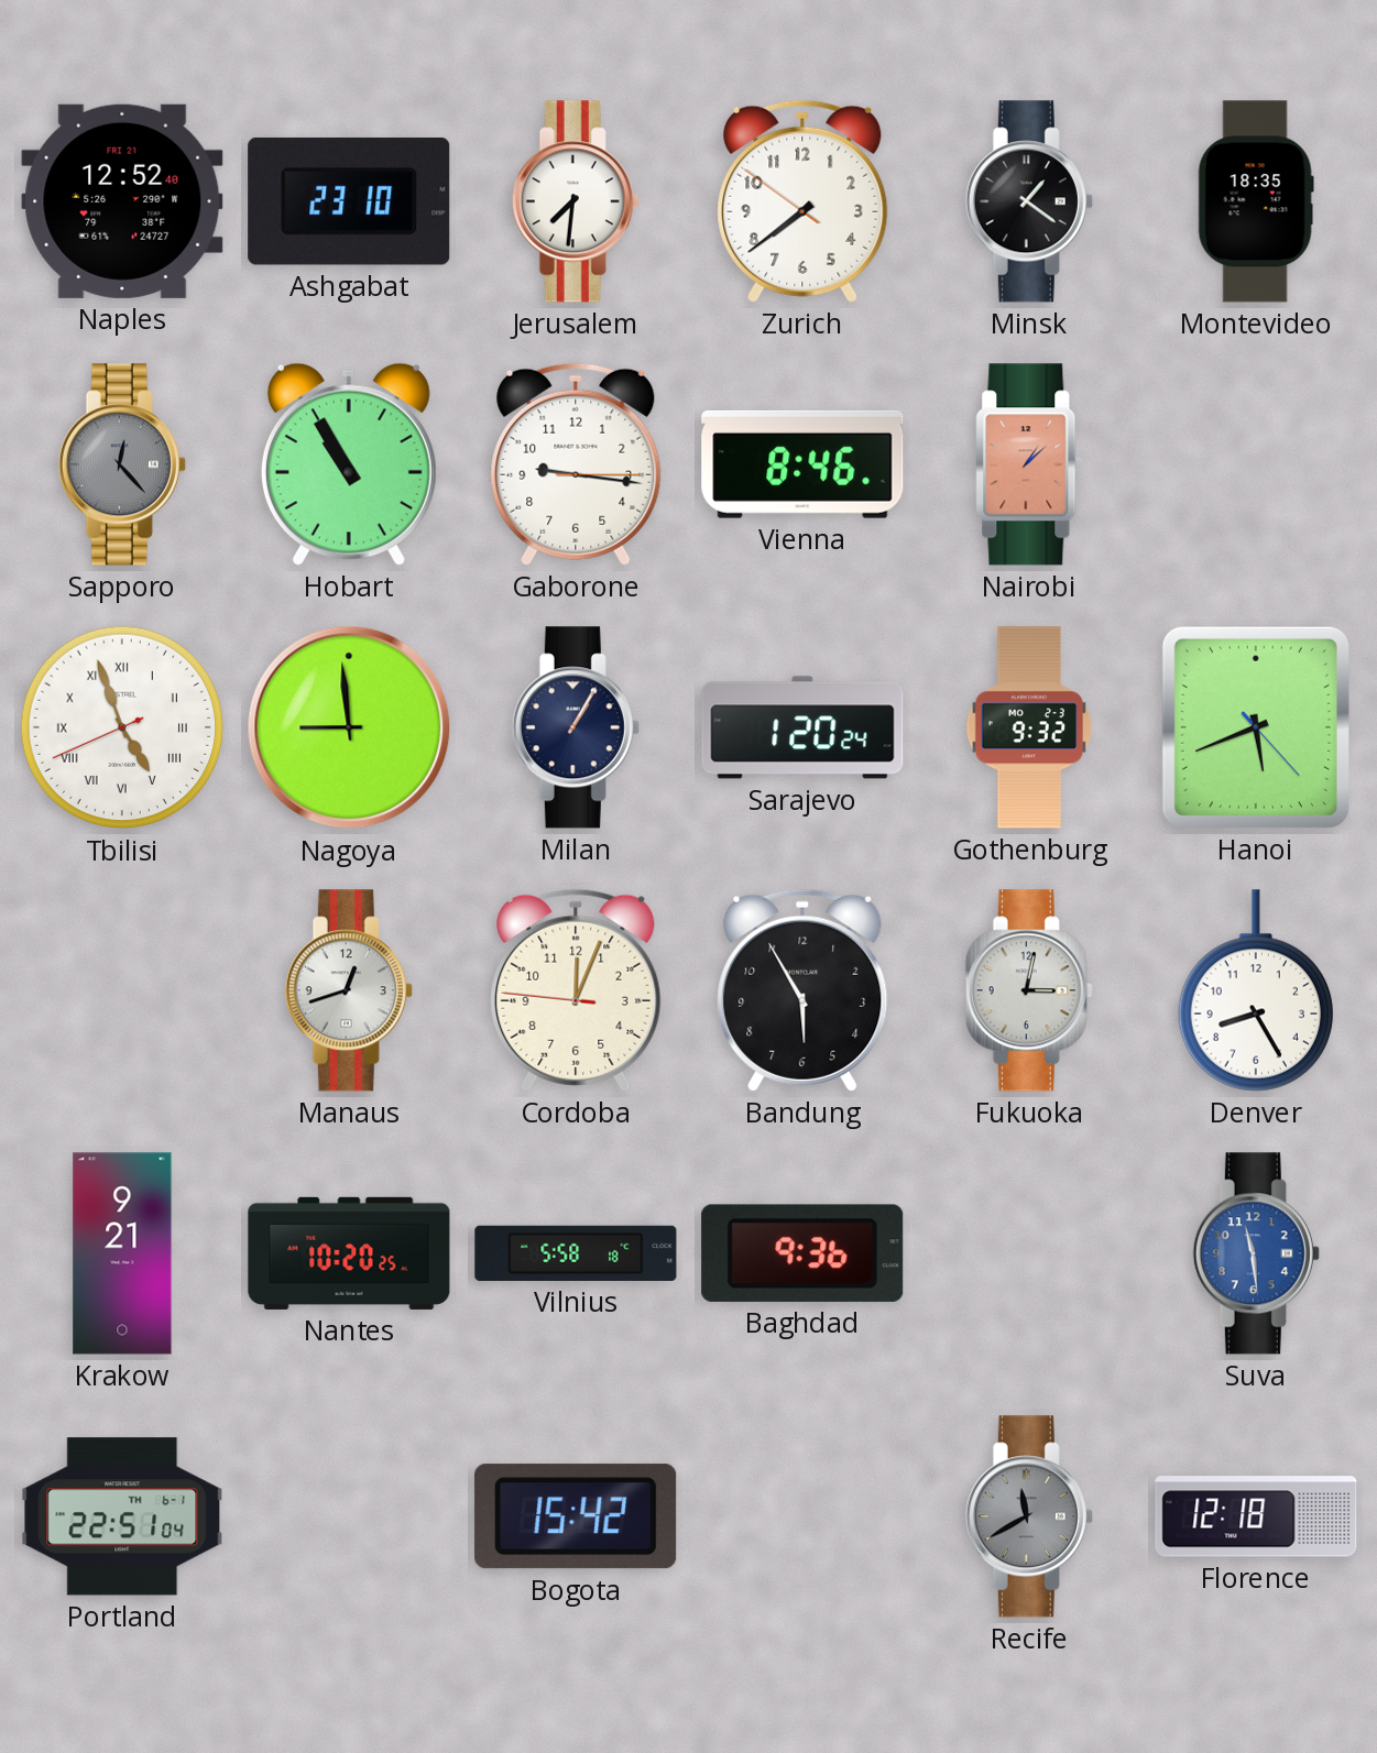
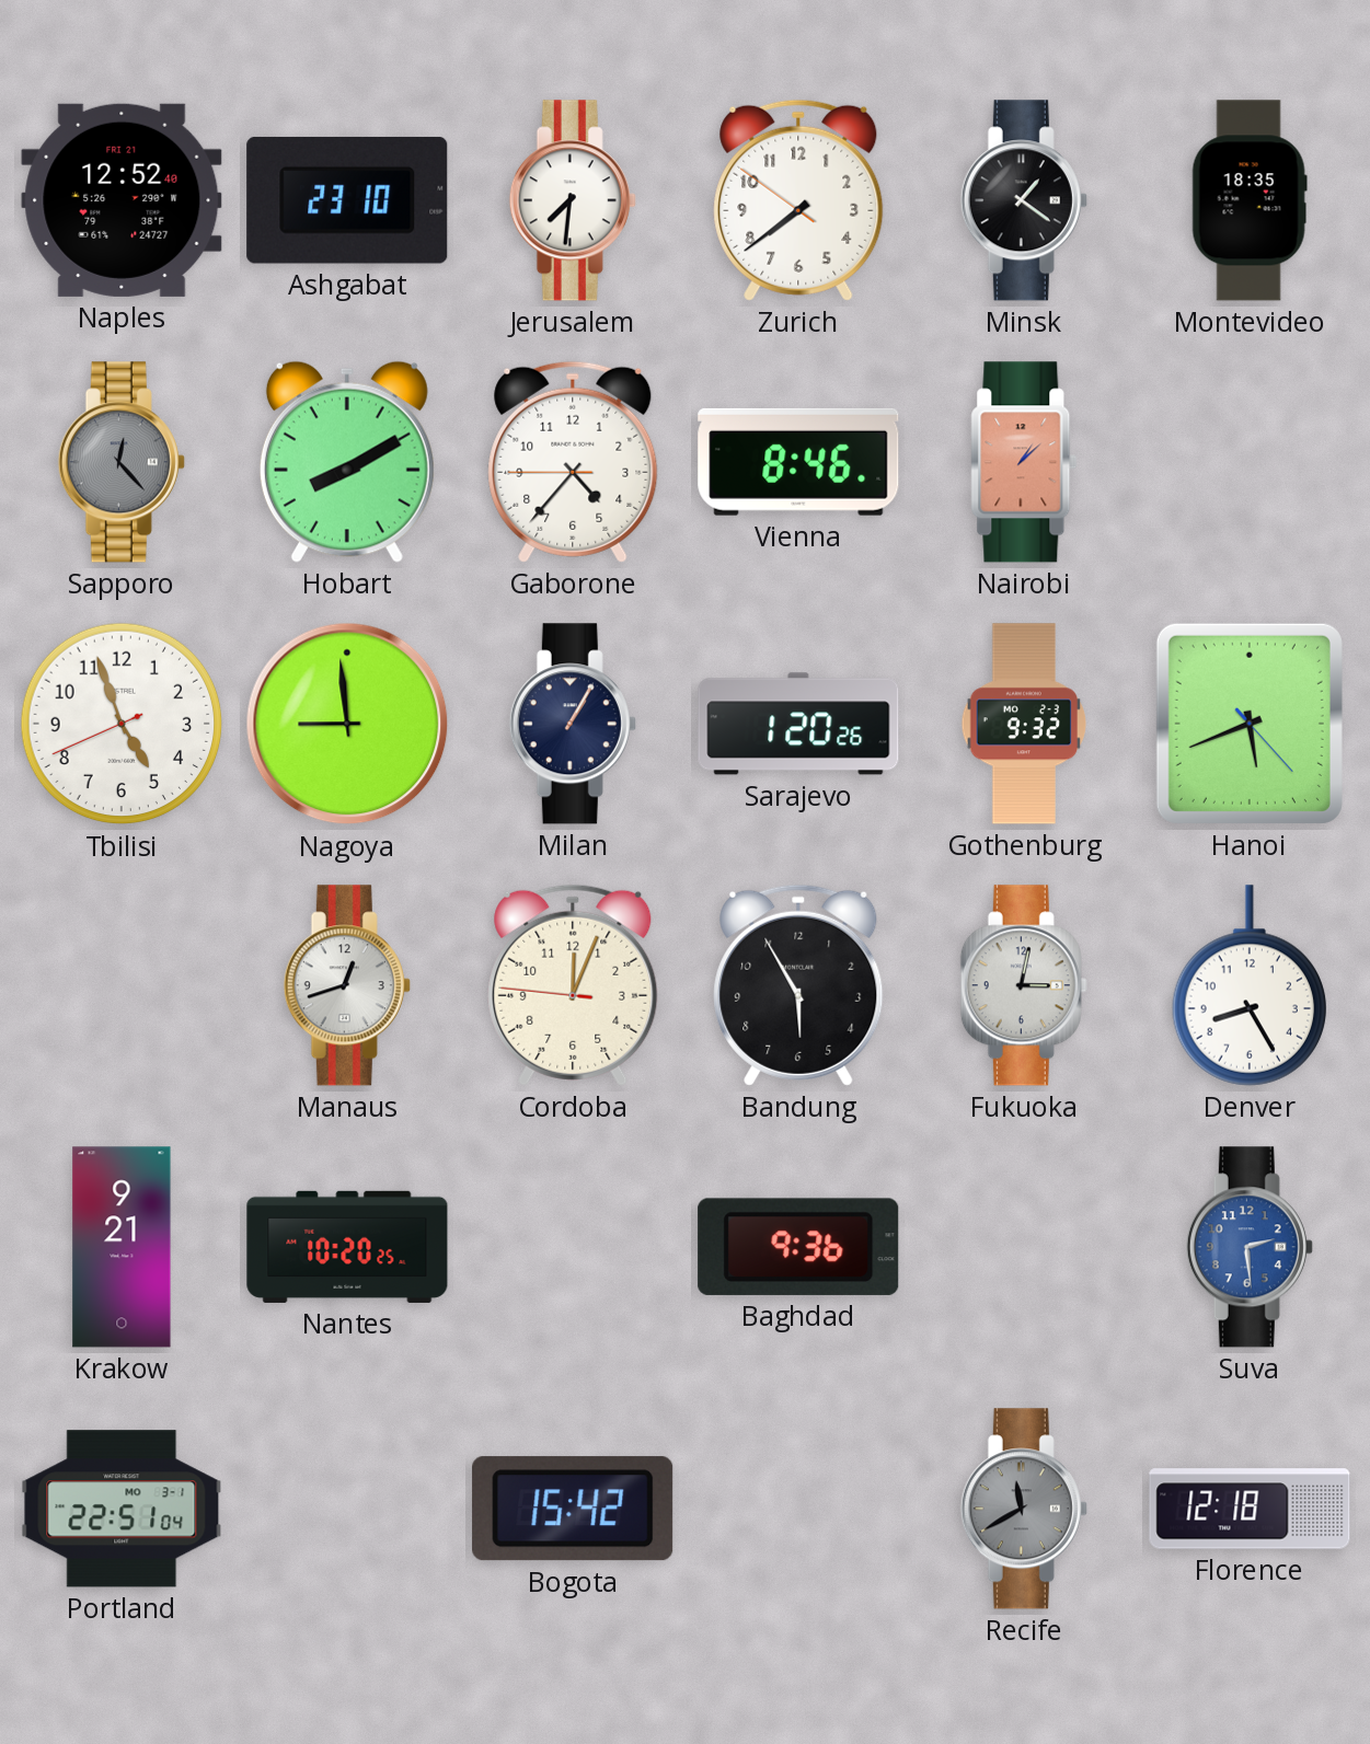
Hobart: 10:55 -> 8:10
Gaborone: 9:16 -> 4:36
Tbilisi numerals: Roman -> Arabic
Sarajevo: 1:20:24 -> 1:20:26
Vilnius: 5:58 -> none
Suva: 11:29 -> 2:29
Portland date: TH 6-1 -> MO 3-1
